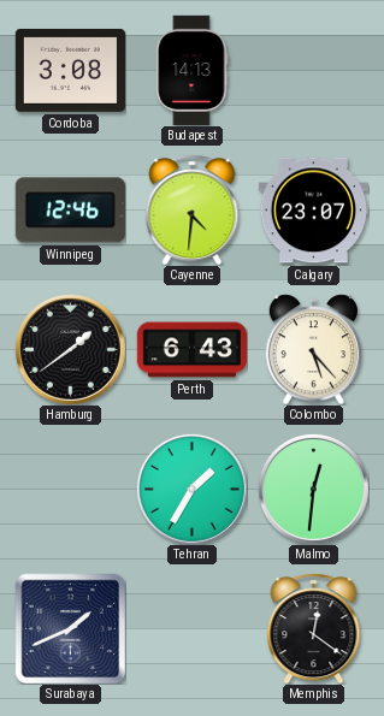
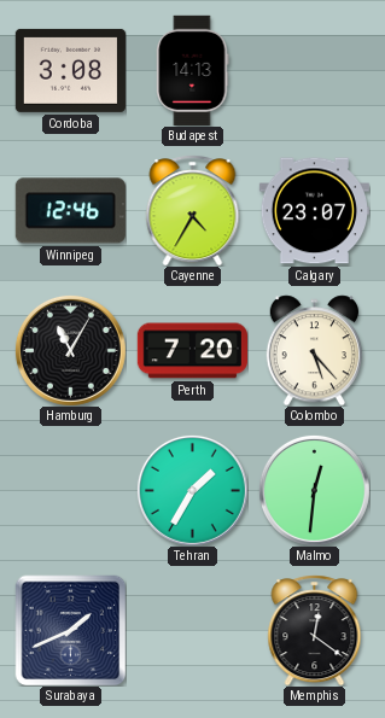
Cayenne: 4:31 -> 4:35
Hamburg: 1:39 -> 11:05
Perth: 6:43 -> 7:20
